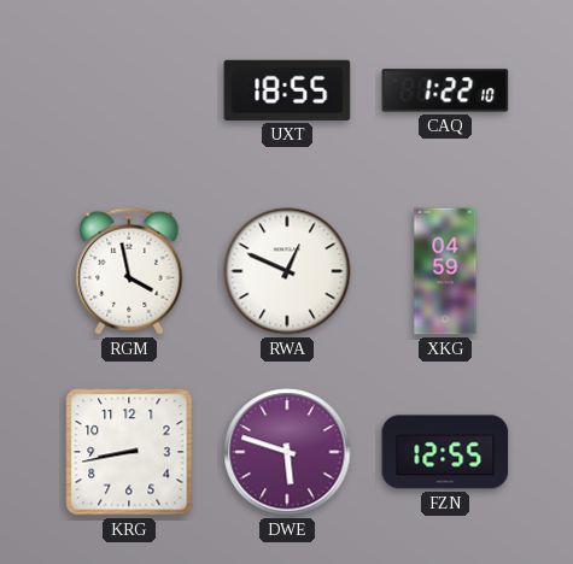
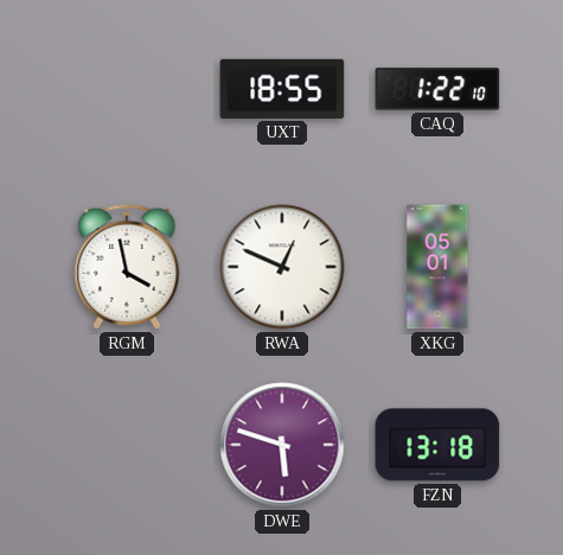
XKG: 04:59 -> 05:01
KRG: 8:43 -> none
FZN: 12:55 -> 13:18
